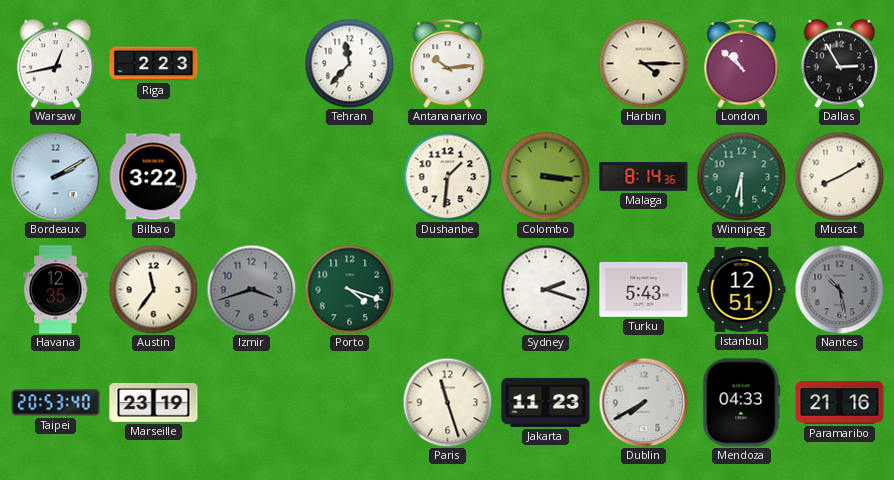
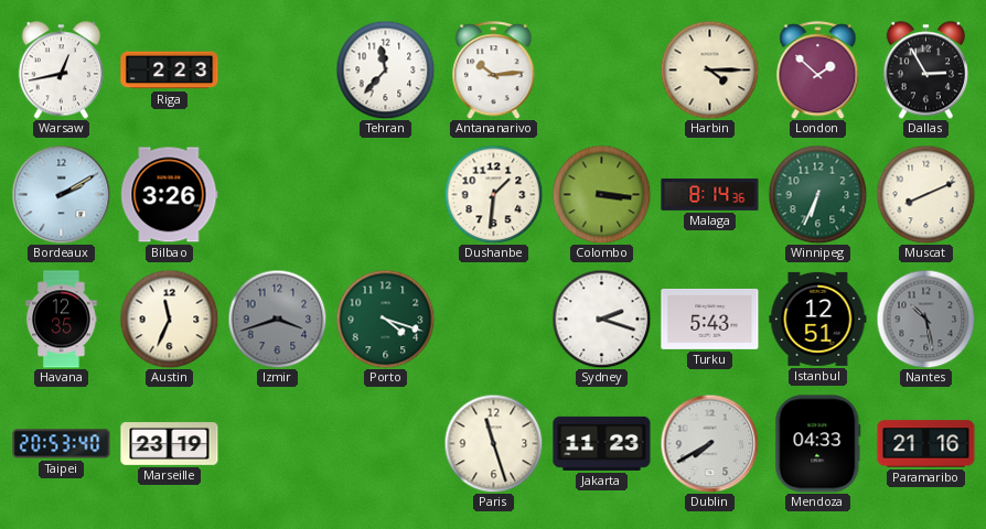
London: 10:52 -> 1:52
Bilbao: 3:22 -> 3:26
Winnipeg: 6:30 -> 6:34
Muscat: 8:10 -> 8:11
Austin: 11:36 -> 11:34
